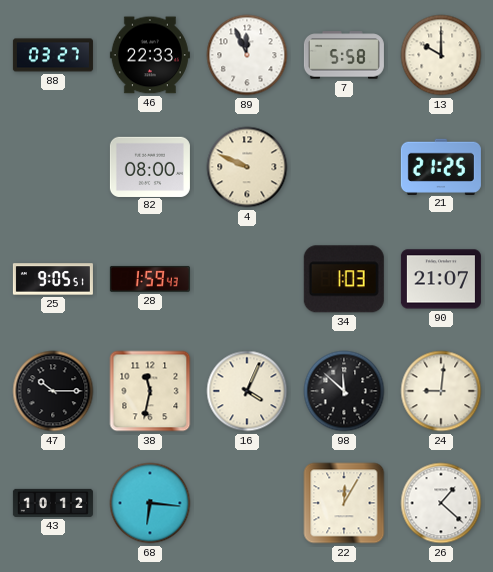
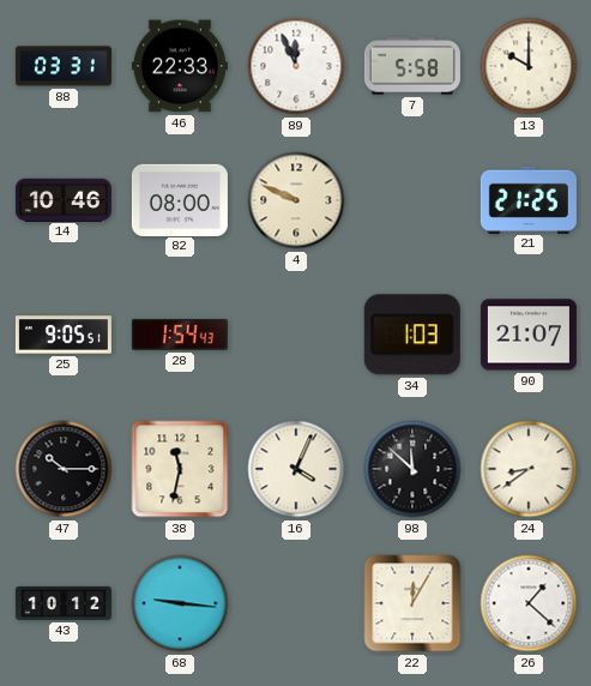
88: 03:27 -> 03:31
14: none -> 10:46
28: 1:59 -> 1:54
24: 9:01 -> 8:39
68: 6:16 -> 9:16
